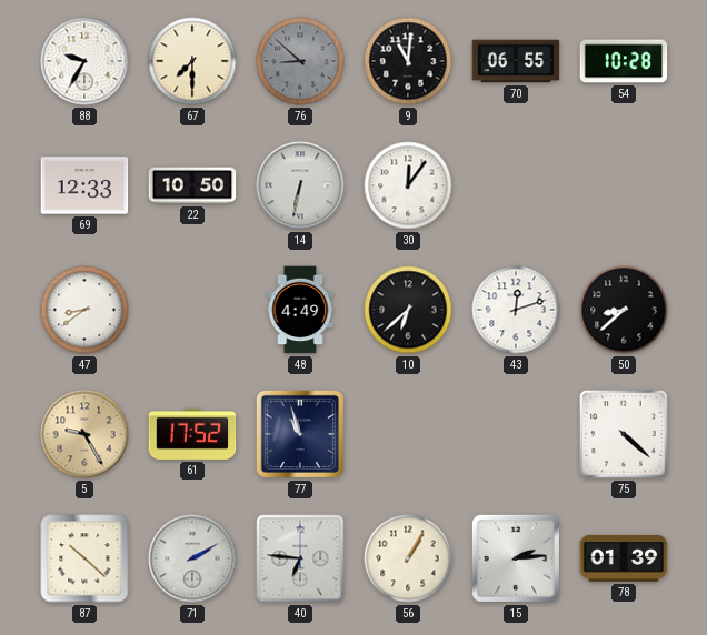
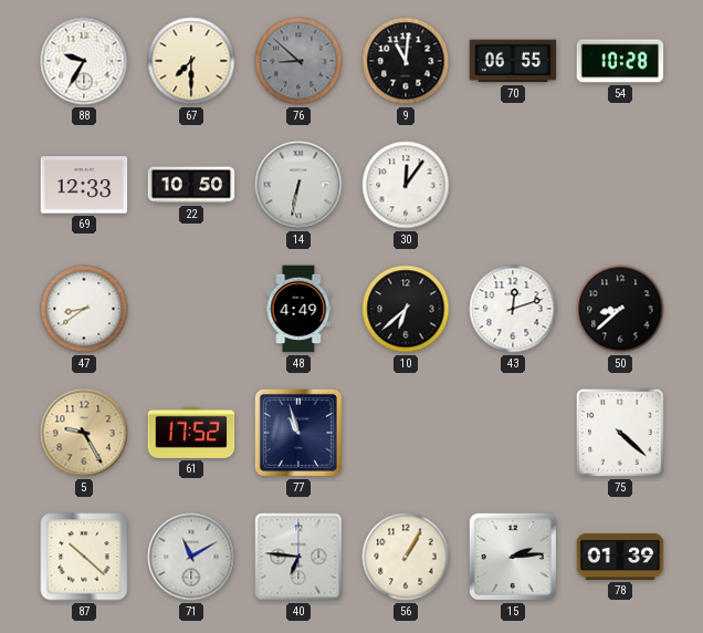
71: 2:10 -> 11:10
